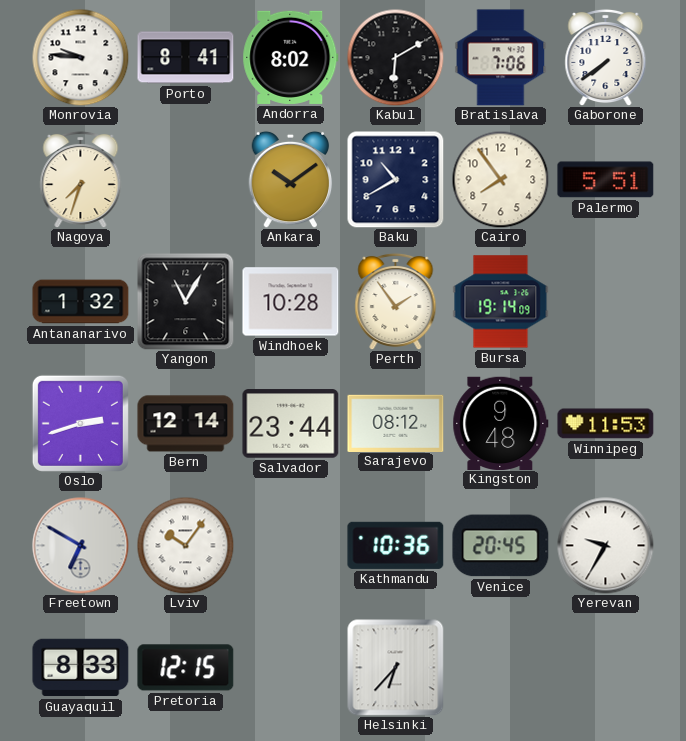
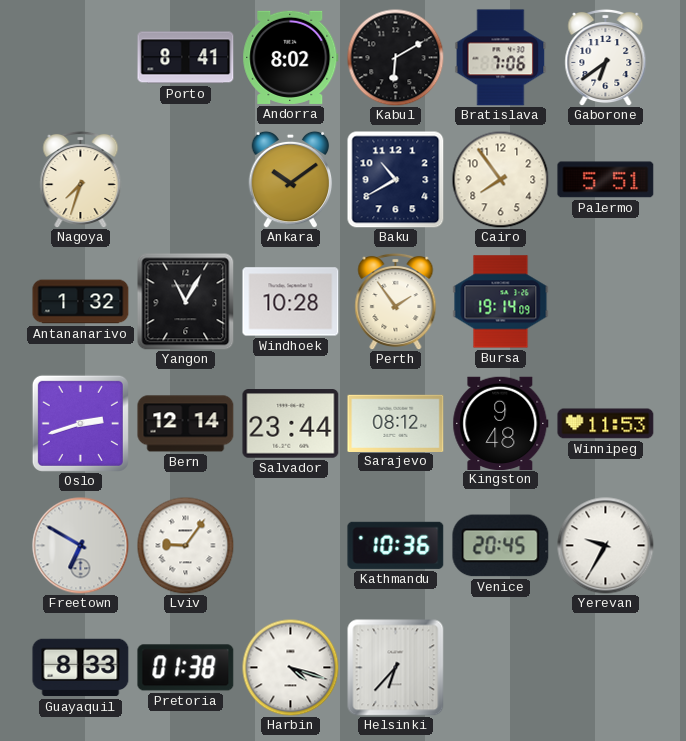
Monrovia: 9:46 -> none
Gaborone: 7:39 -> 6:39
Lviv: 10:06 -> 9:06
Pretoria: 12:15 -> 01:38
Harbin: none -> 4:18
